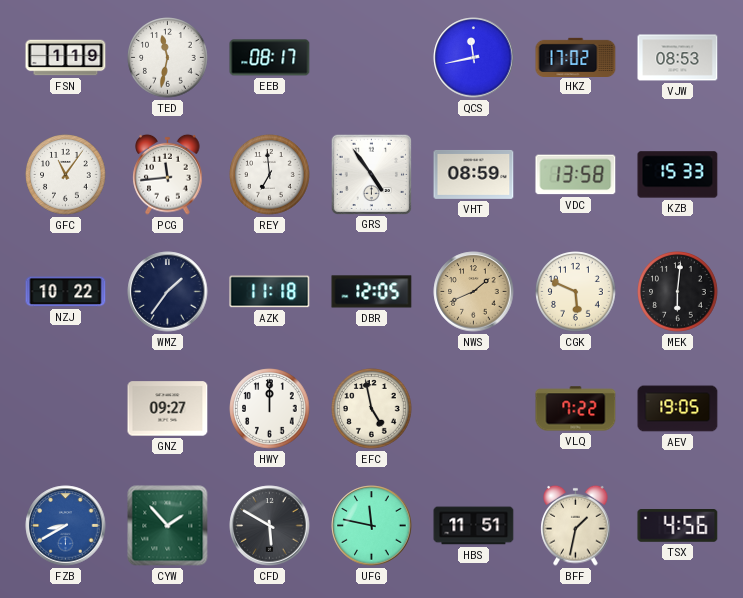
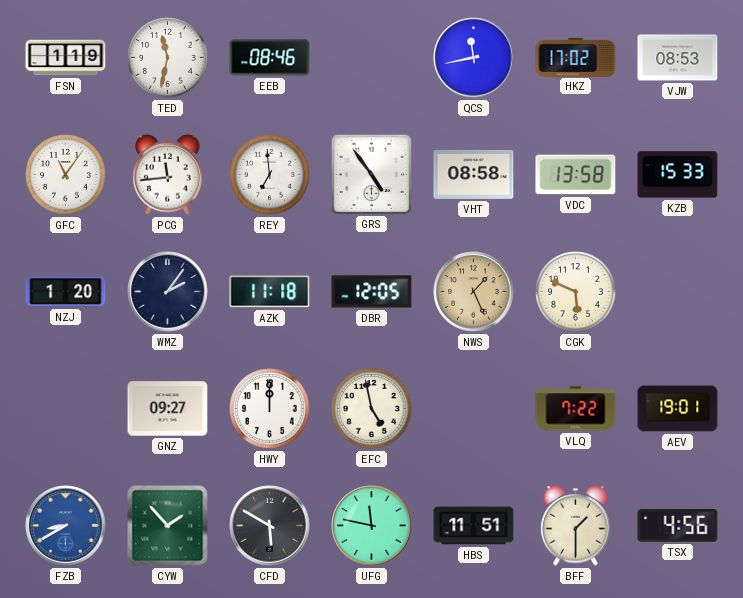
EEB: 08:17 -> 08:46
VHT: 08:59 -> 08:58
NZJ: 10:22 -> 1:20
WMZ: 1:36 -> 2:06
NWS: 1:41 -> 1:26
MEK: 6:01 -> none
AEV: 19:05 -> 19:01
BFF: 1:32 -> 1:30
